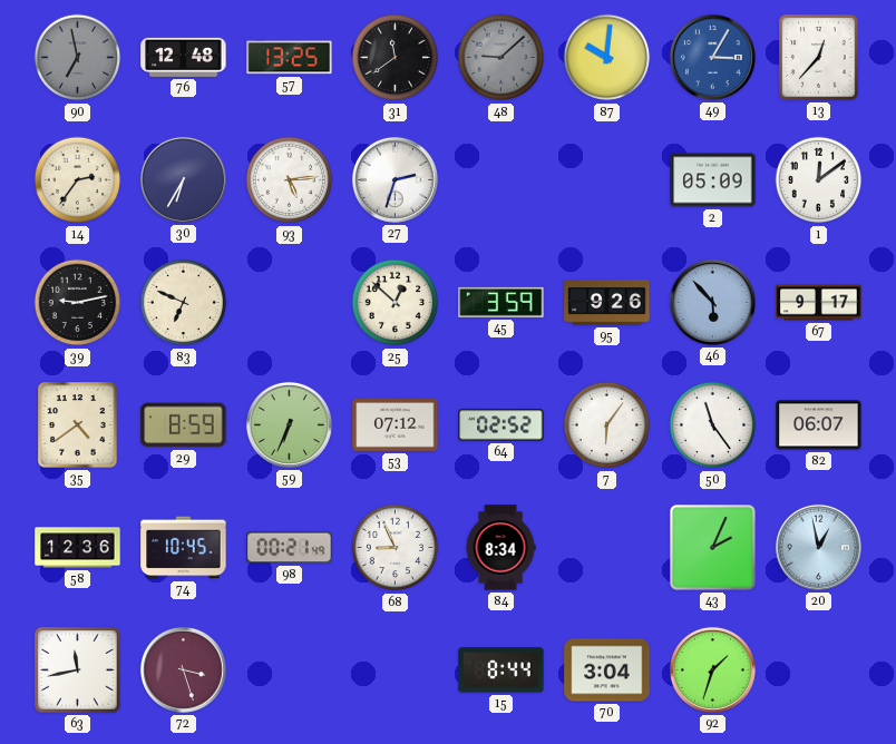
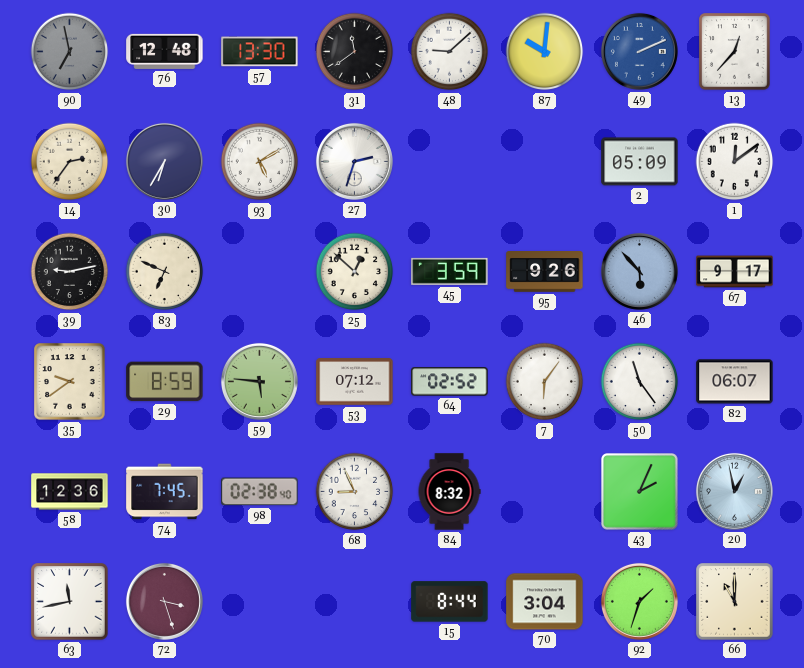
57: 13:25 -> 13:30
48 dial: grey -> white
49: 3:05 -> 2:11
93: 5:14 -> 5:10
35: 4:39 -> 9:39
59: 6:34 -> 5:46
74: 10:45 -> 7:45
98: 00:21 -> 02:38
84: 8:34 -> 8:32
66: none -> 11:00
